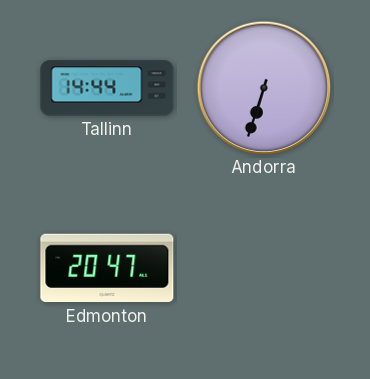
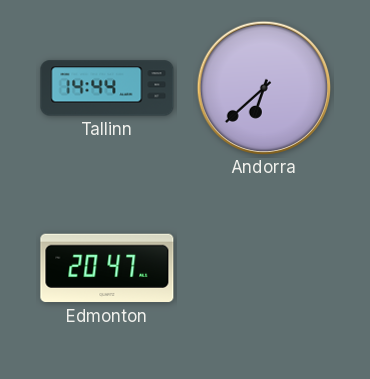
Andorra: 6:33 -> 6:38
